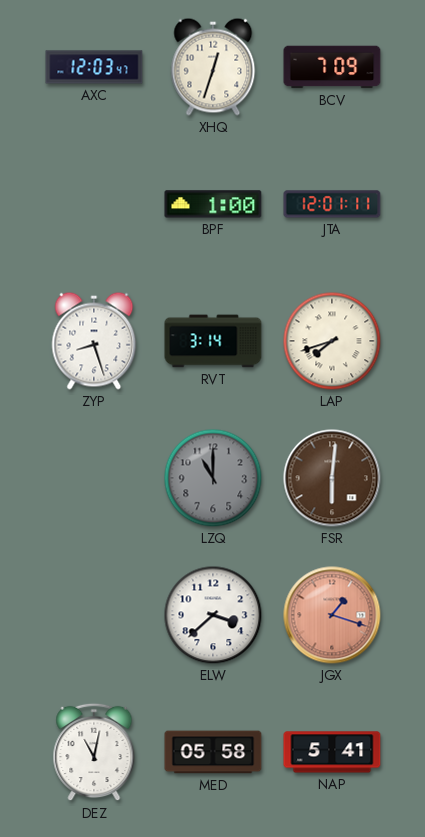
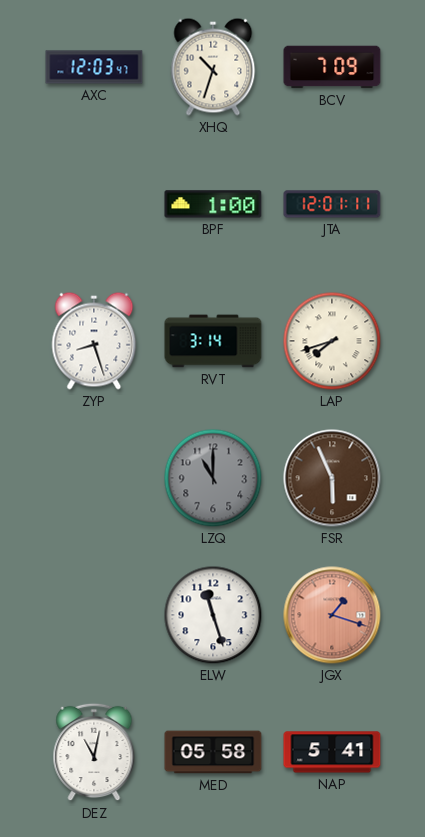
XHQ: 12:33 -> 10:33
FSR: 6:01 -> 5:56
ELW: 3:38 -> 11:27
